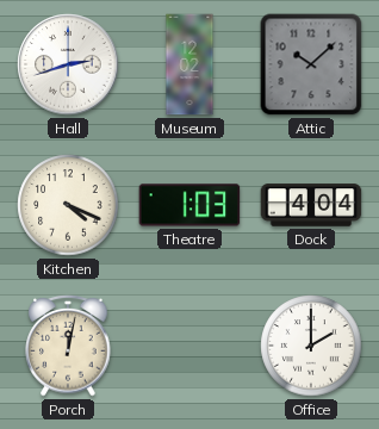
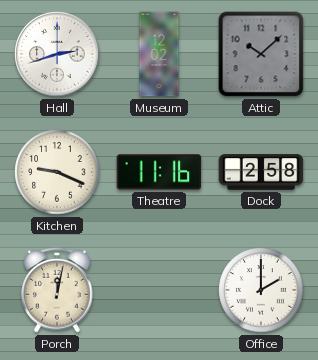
Kitchen: 4:19 -> 9:19
Theatre: 1:03 -> 11:16
Dock: 4:04 -> 2:58
